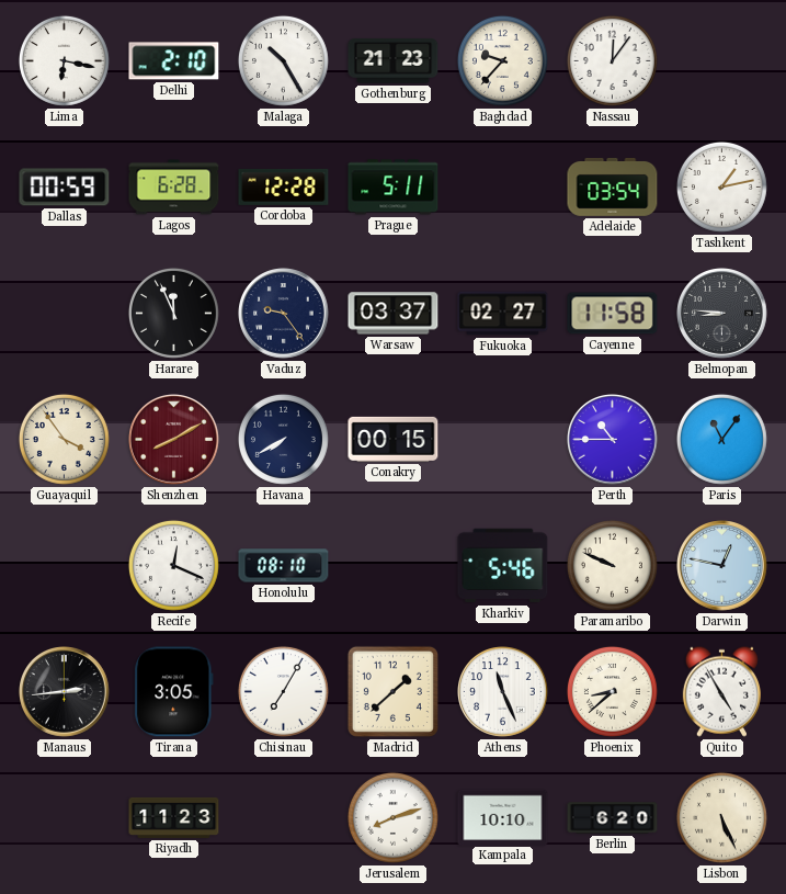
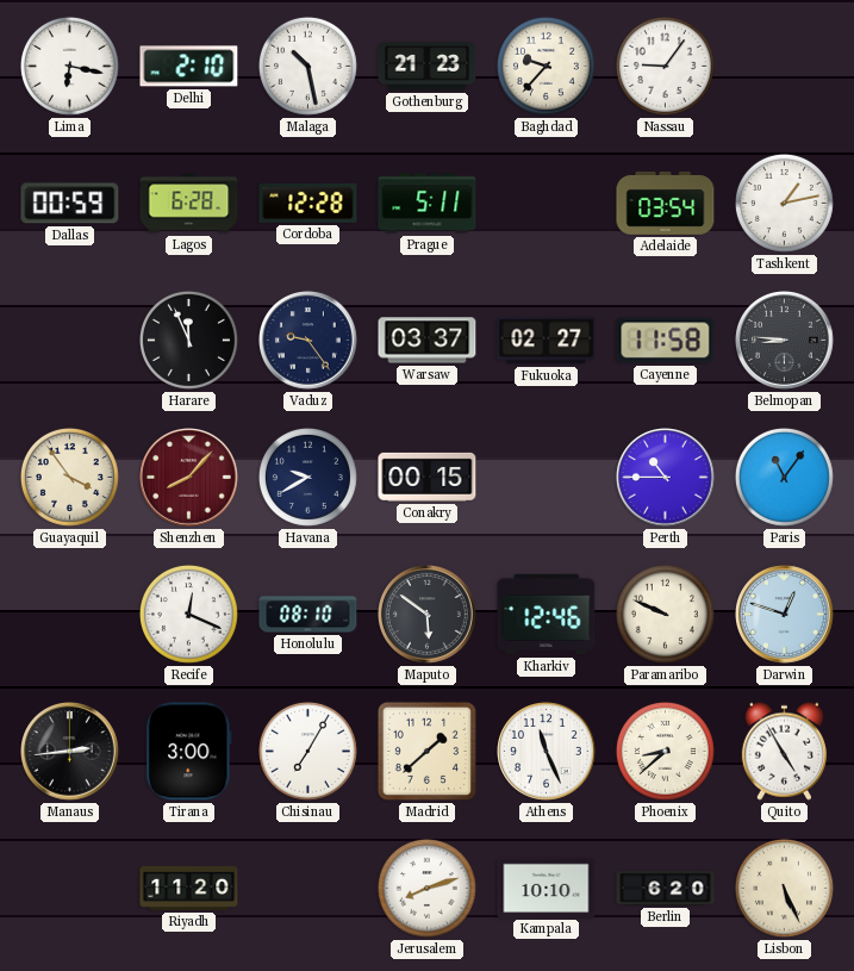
Malaga: 10:25 -> 10:28
Nassau: 12:06 -> 9:06
Shenzhen: 8:10 -> 8:07
Havana: 7:40 -> 9:40
Maputo: none -> 5:51
Kharkiv: 5:46 -> 12:46
Darwin: 12:47 -> 12:48
Tirana: 3:05 -> 3:00
Riyadh: 11:23 -> 11:20
